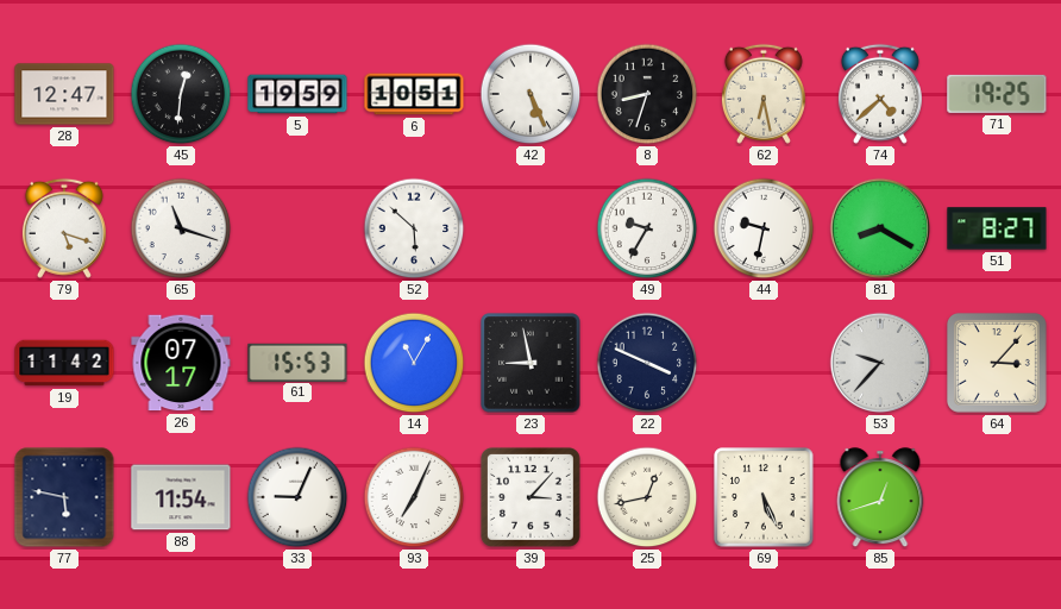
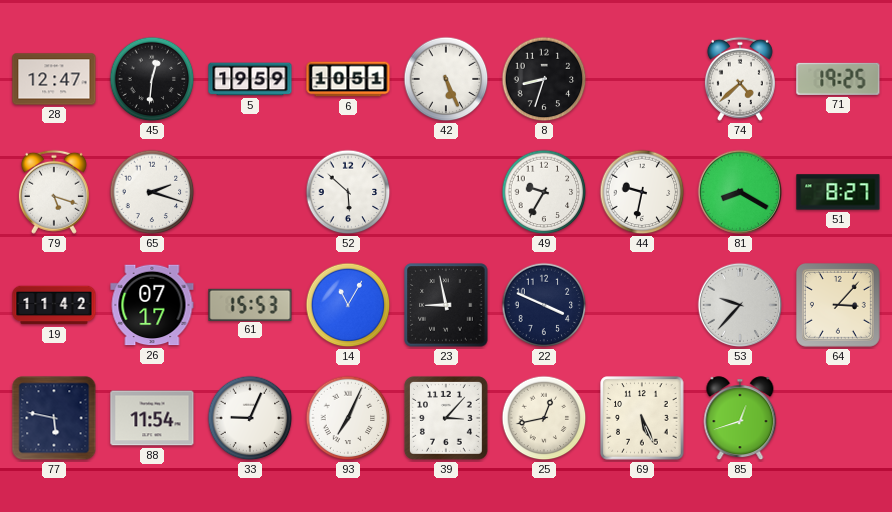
62: 6:28 -> none
65: 11:18 -> 2:18
